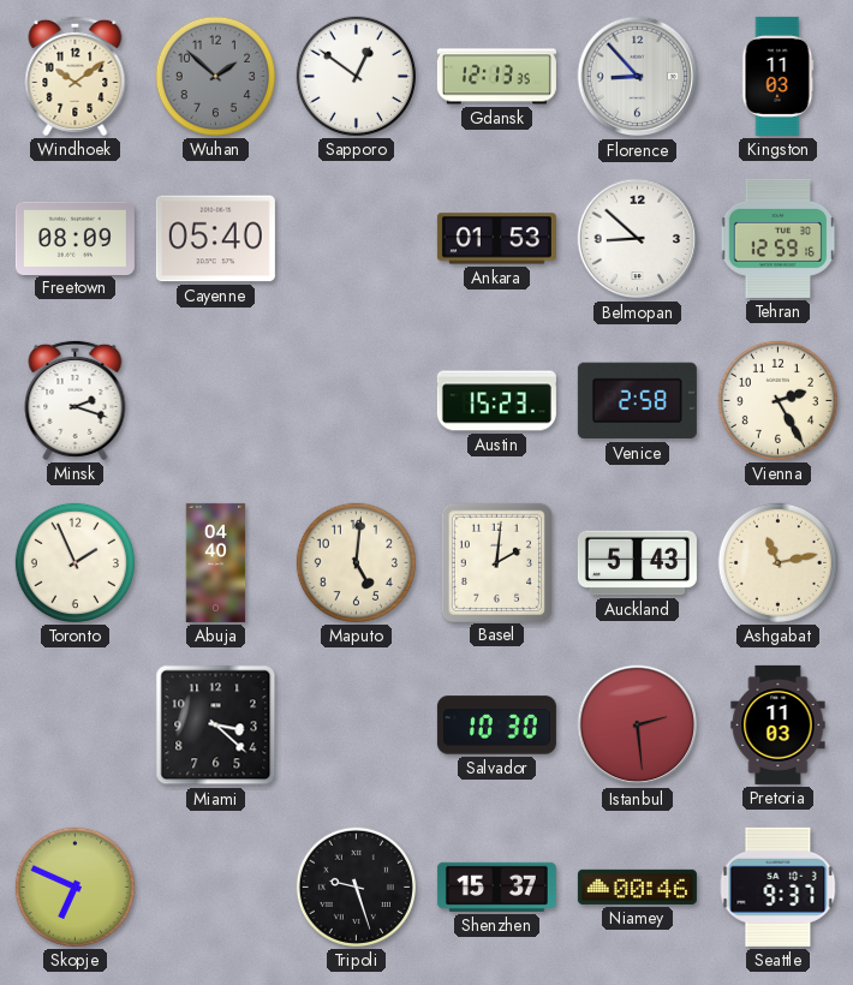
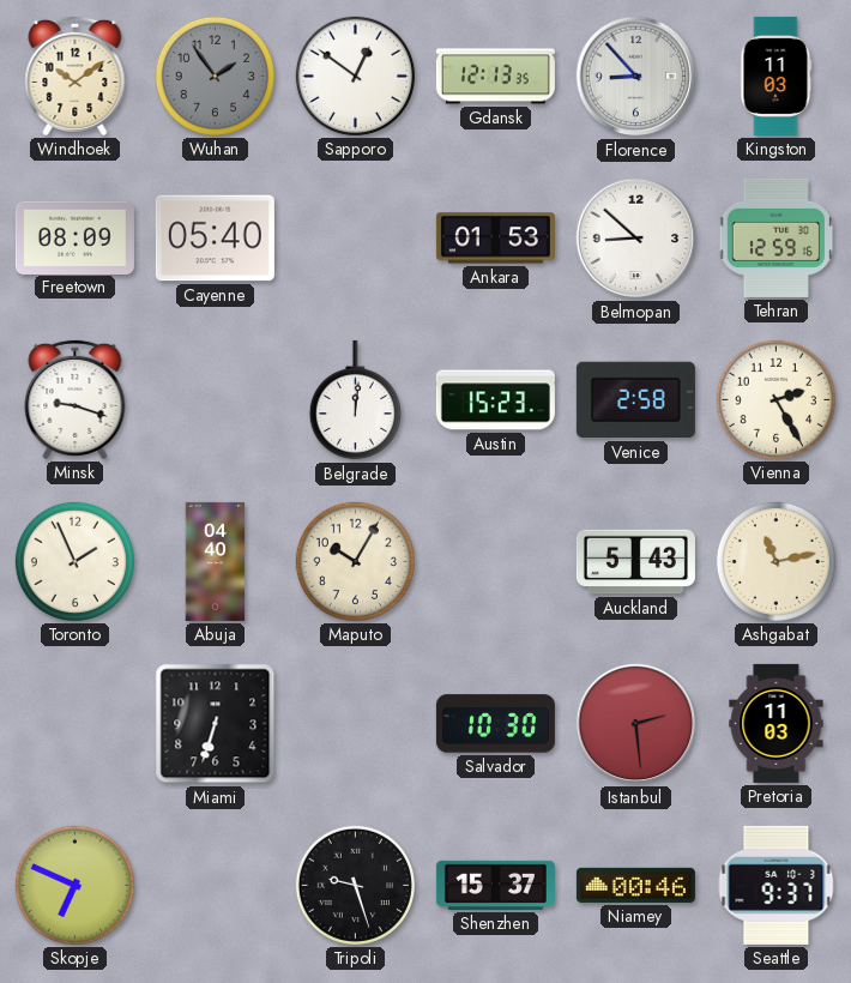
Wuhan: 1:52 -> 1:54
Minsk: 2:18 -> 9:18
Belgrade: none -> 12:01
Maputo: 5:01 -> 10:05
Basel: 2:01 -> none
Miami: 3:22 -> 6:33
